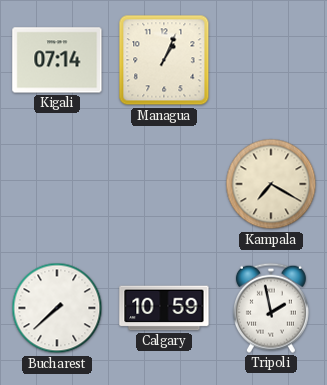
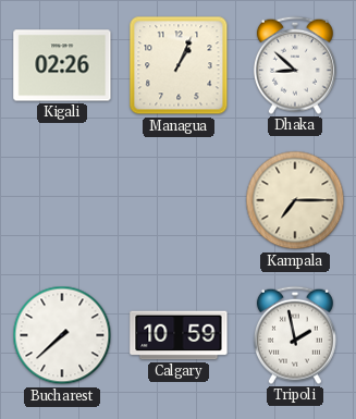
Kigali: 07:14 -> 02:26
Dhaka: none -> 8:52
Kampala: 7:20 -> 7:15
